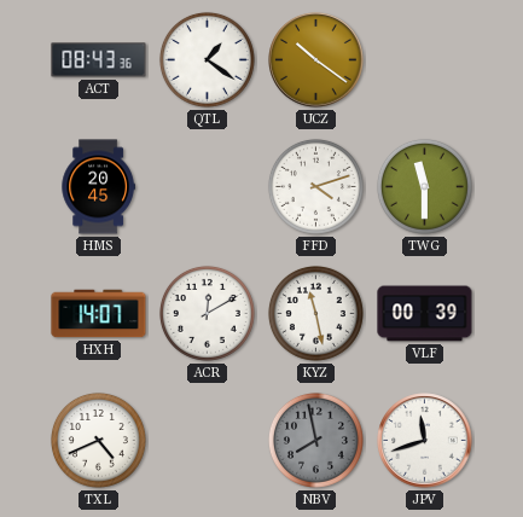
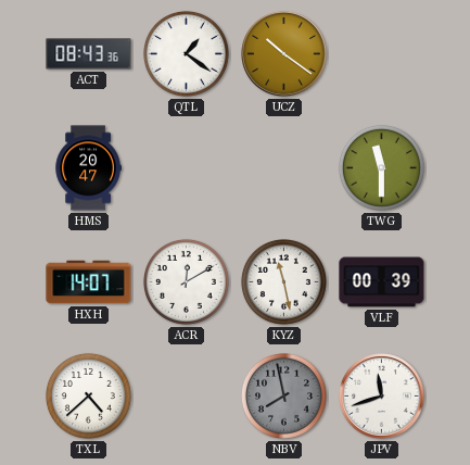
HMS: 20:45 -> 20:47
FFD: 4:12 -> none
TXL: 4:41 -> 4:38
